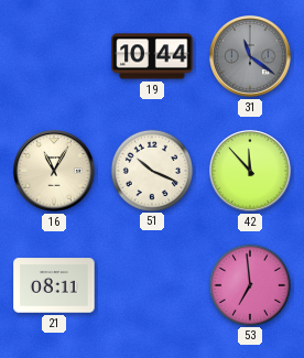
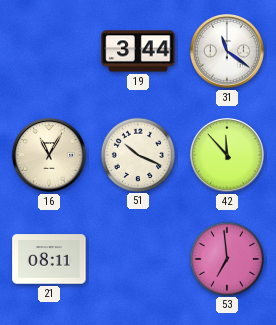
19: 10:44 -> 3:44
31 dial: grey -> white
